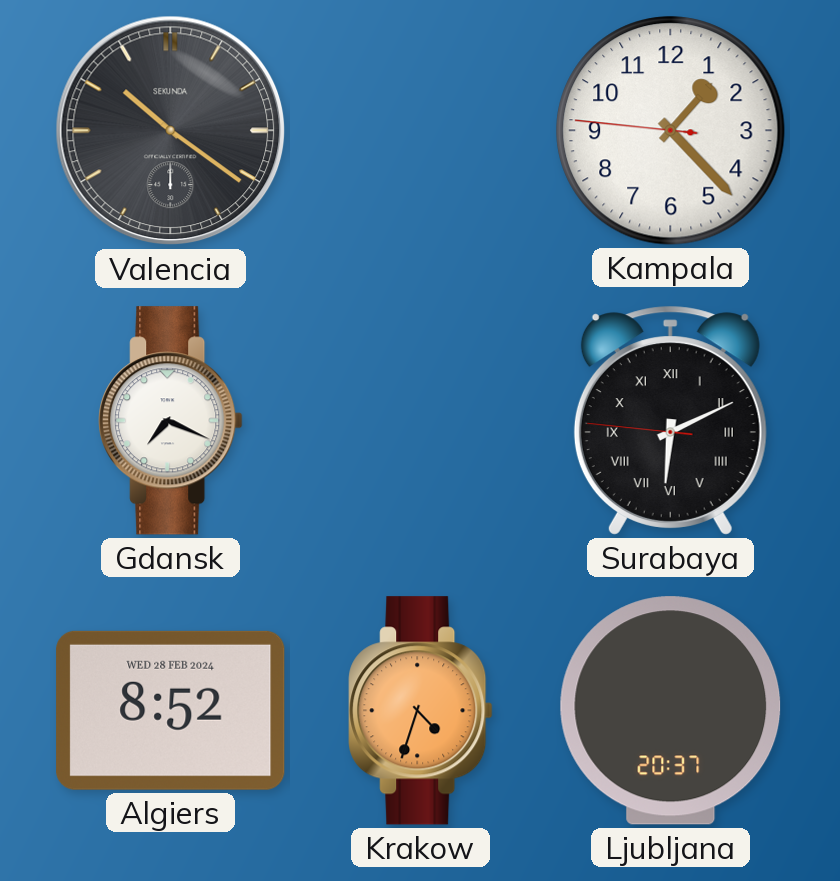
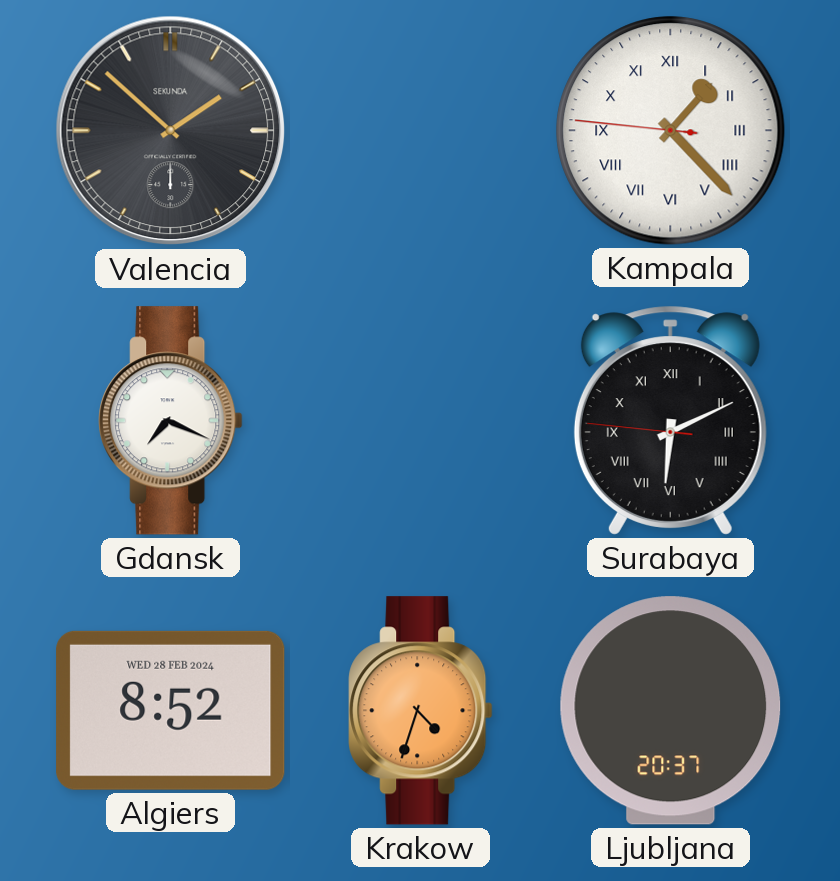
Valencia: 10:21 -> 1:52
Kampala numerals: Arabic -> Roman
